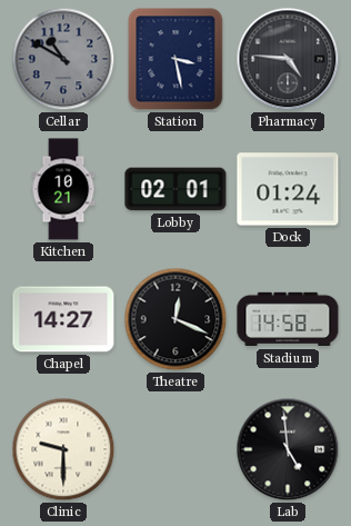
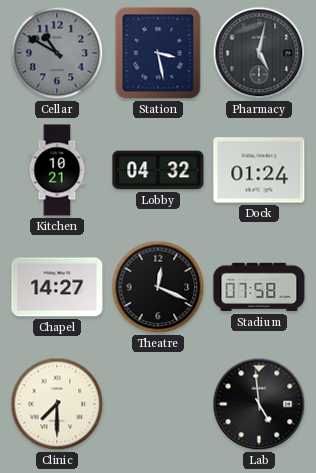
Pharmacy: 4:46 -> 5:02
Lobby: 02:01 -> 04:32
Stadium: 14:58 -> 07:58
Clinic: 9:30 -> 7:30
